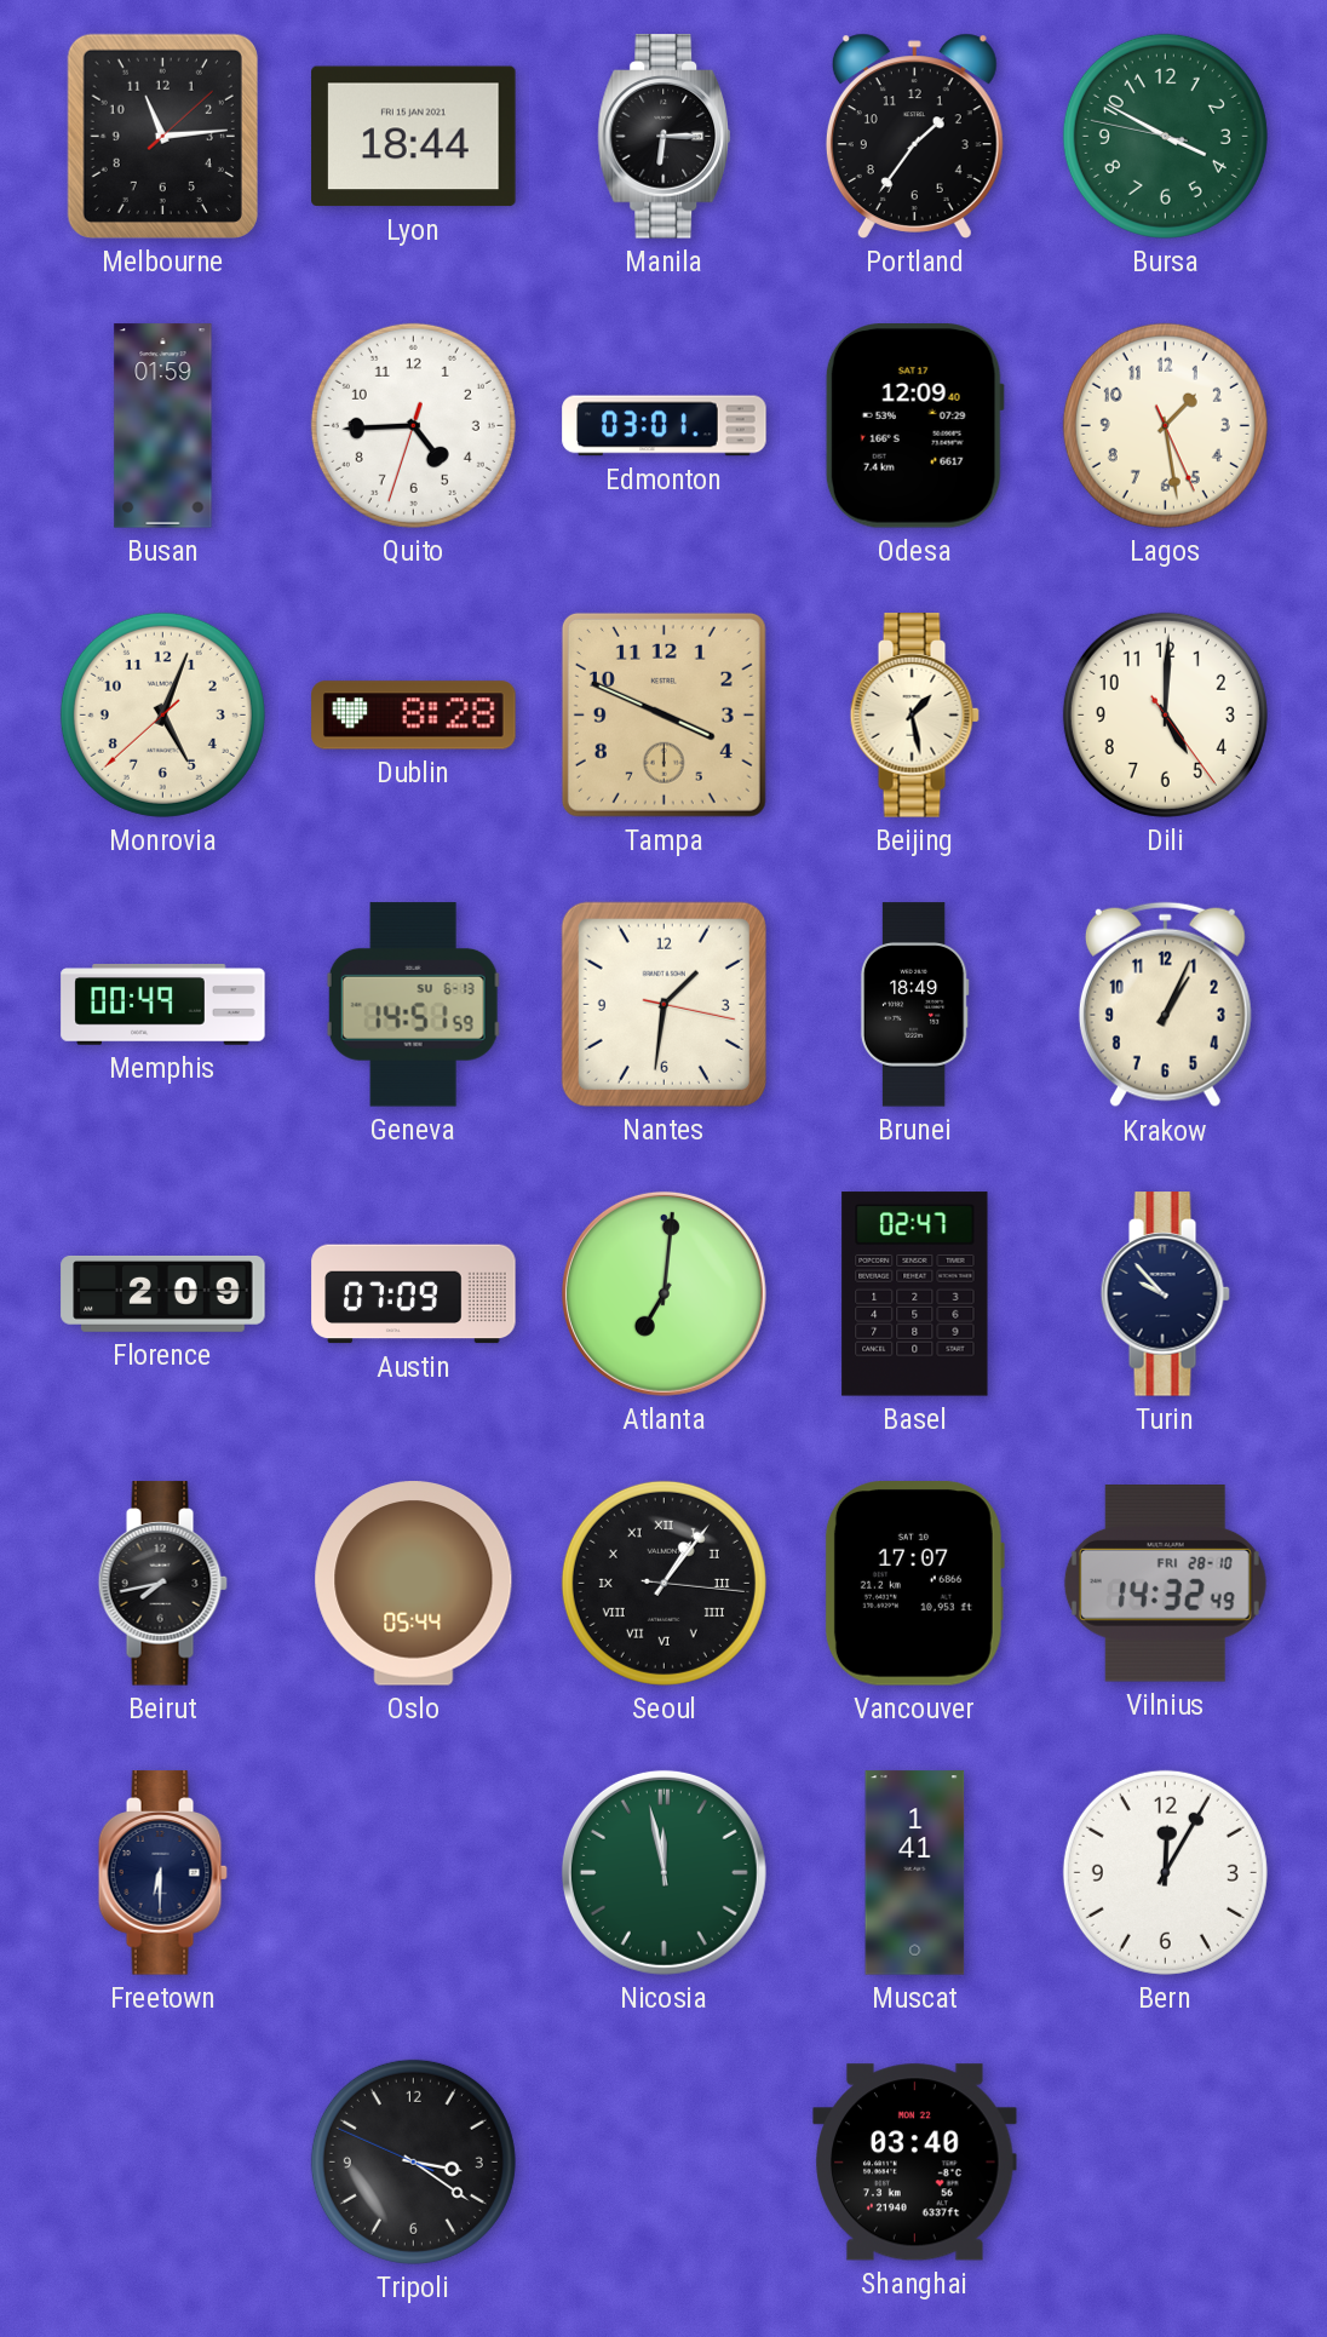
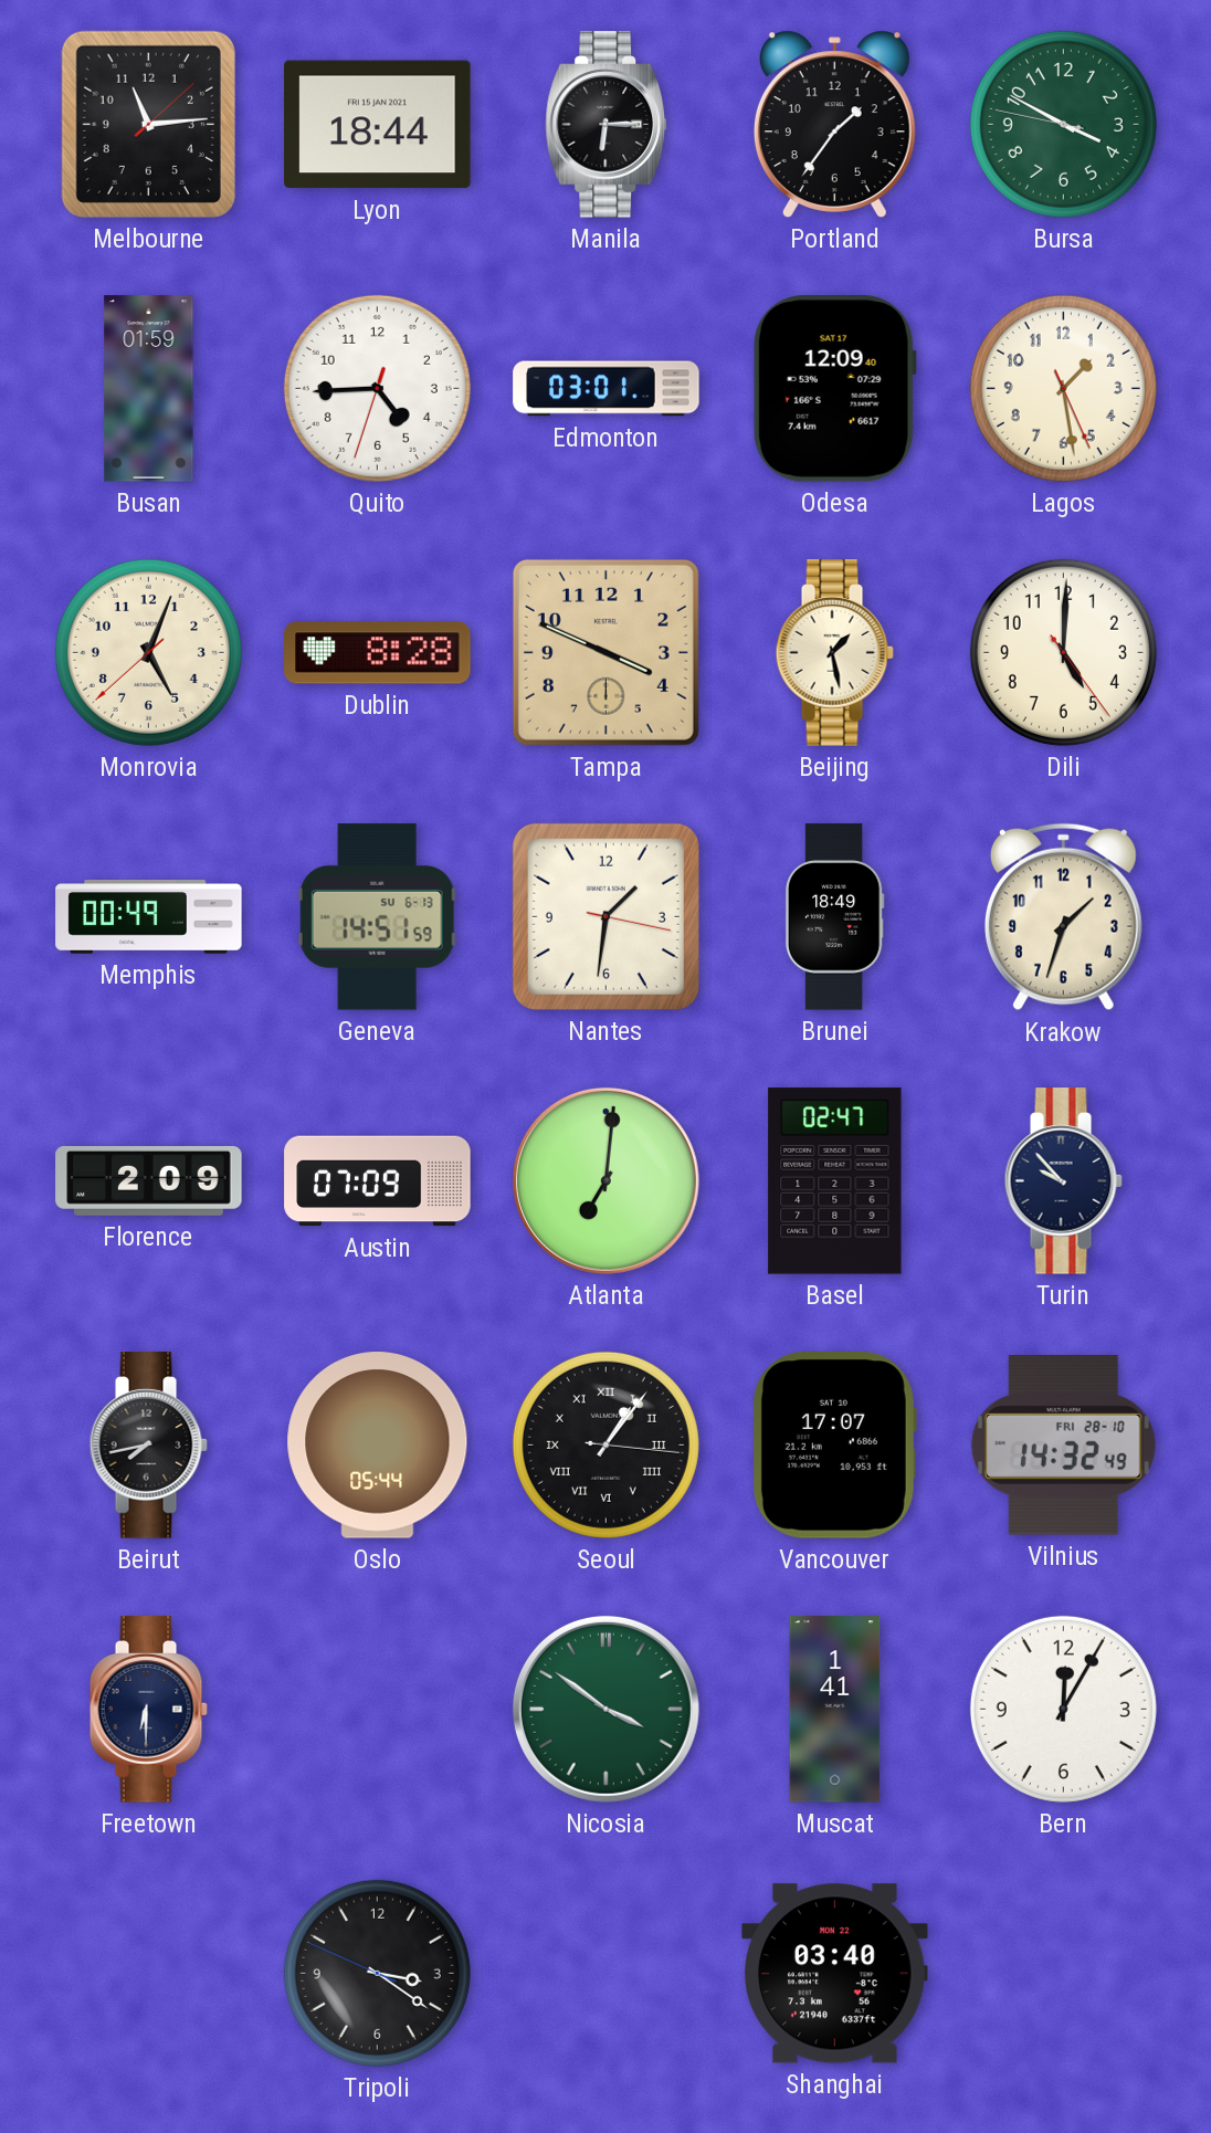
Krakow: 1:04 -> 1:33
Nicosia: 11:58 -> 3:51
